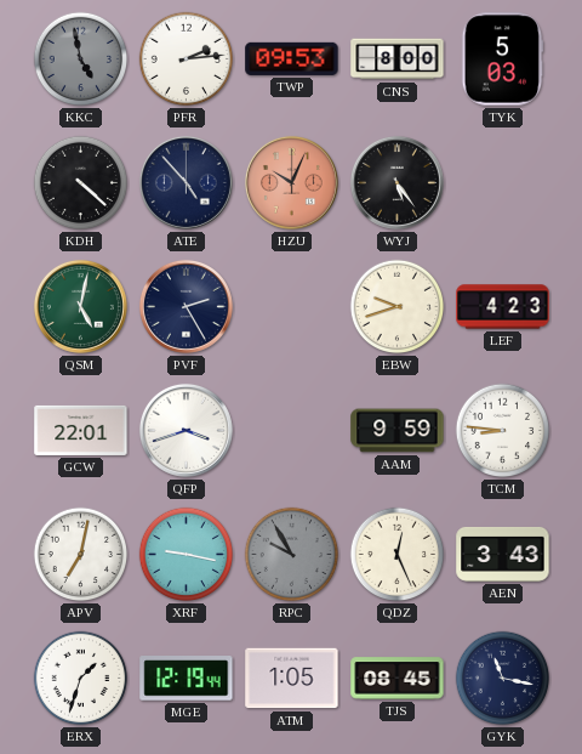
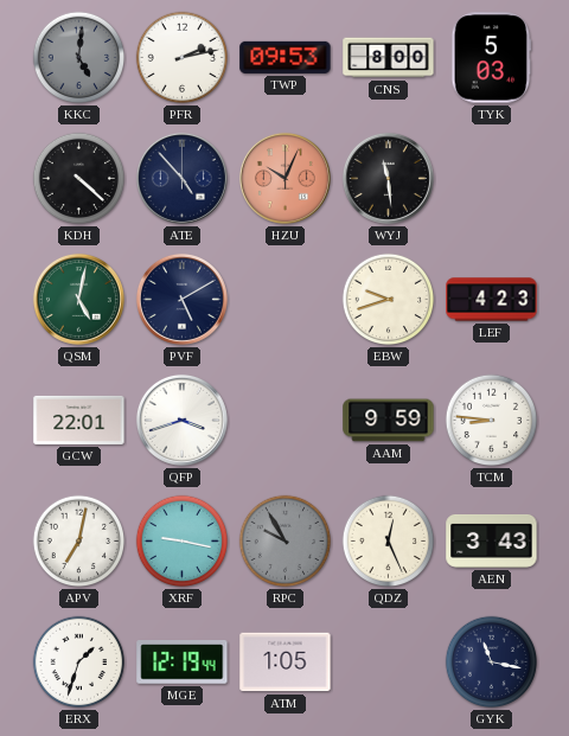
KKC: 4:58 -> 5:01
PFR: 2:14 -> 2:13
WYJ: 5:24 -> 11:29
PVF: 2:25 -> 5:10
TJS: 08:45 -> none
